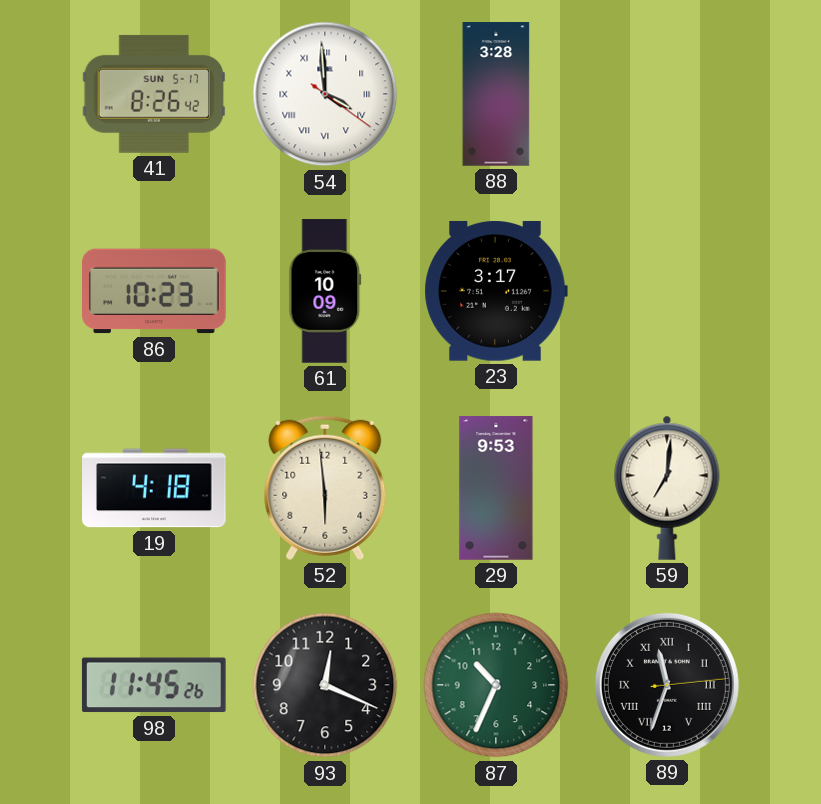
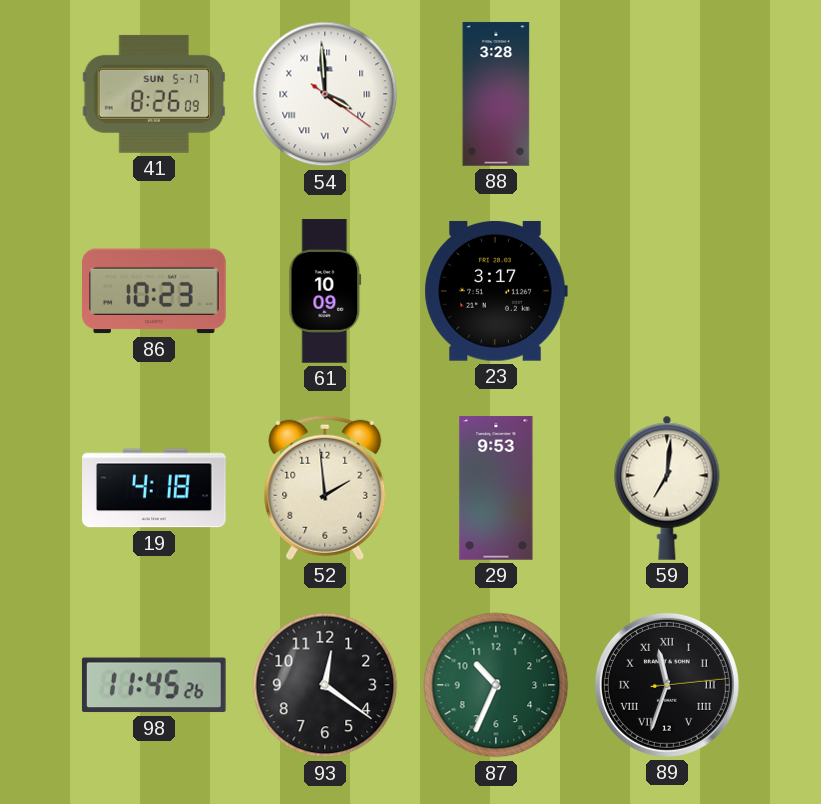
41: 8:26:42 -> 8:26:09
52: 5:59 -> 1:59
93: 12:19 -> 12:21
